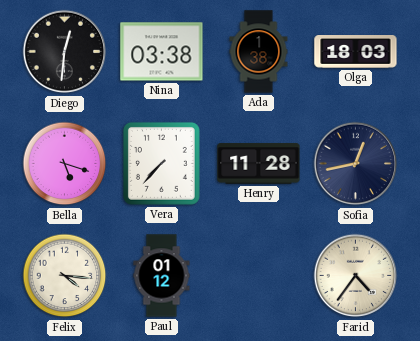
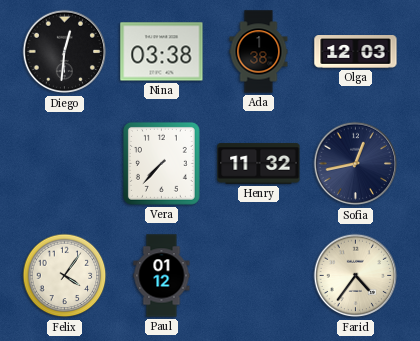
Olga: 18:03 -> 12:03
Bella: 5:18 -> none
Henry: 11:28 -> 11:32
Felix: 4:16 -> 4:06
